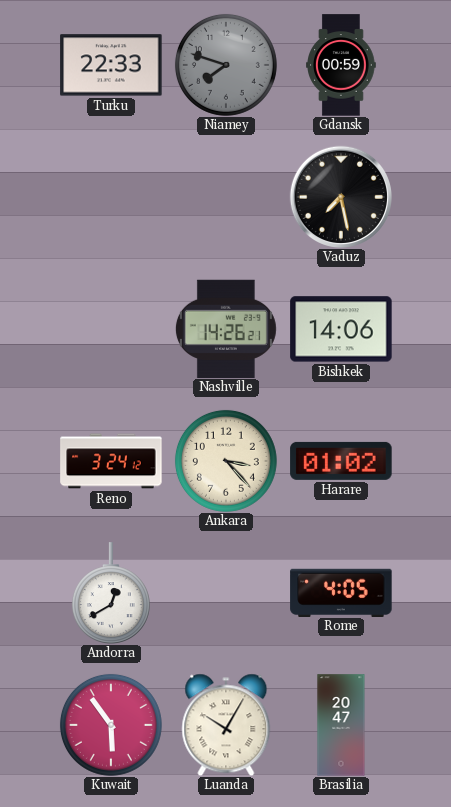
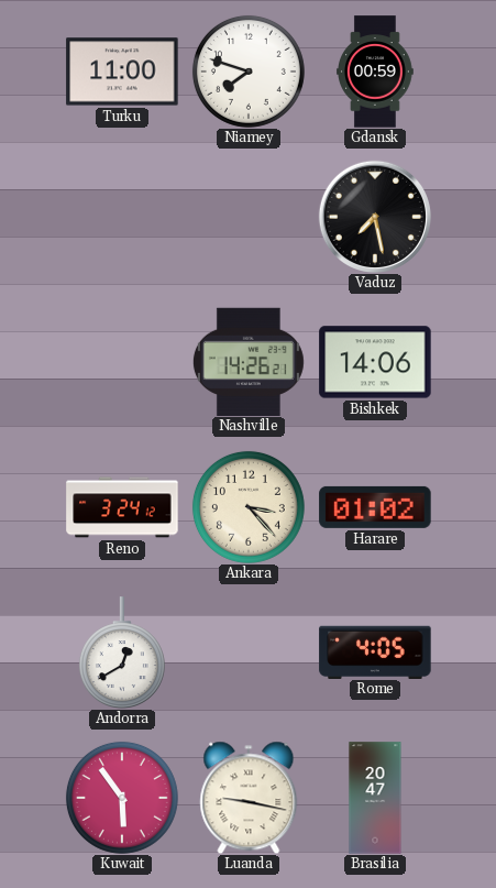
Turku: 22:33 -> 11:00
Niamey dial: grey -> white
Luanda: 10:05 -> 9:17
